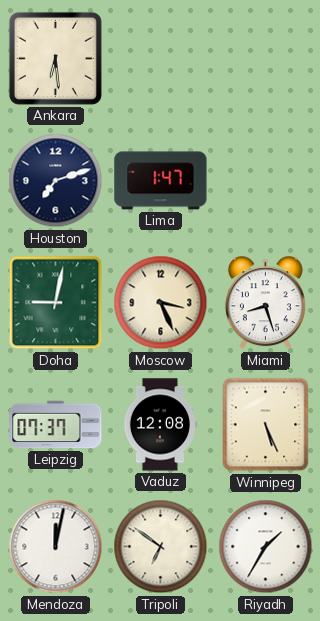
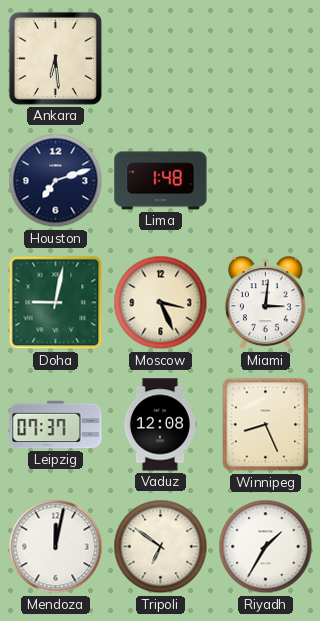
Lima: 1:47 -> 1:48
Miami: 8:27 -> 3:01
Winnipeg: 5:26 -> 8:26
